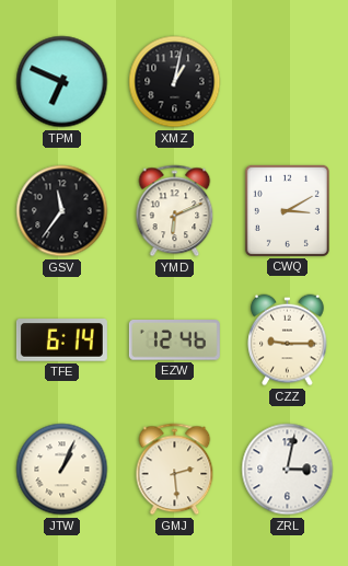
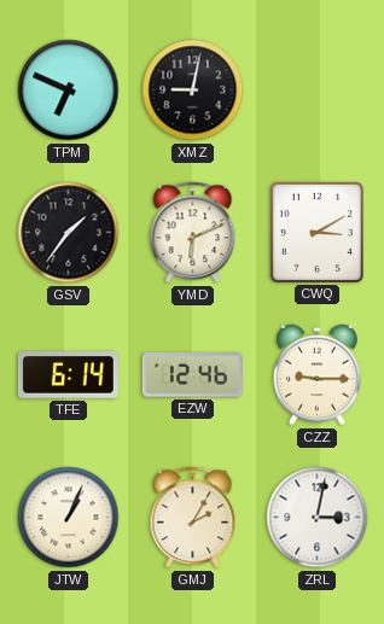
XMZ: 1:02 -> 9:02
GSV: 11:36 -> 1:36
GMJ: 2:29 -> 2:05
